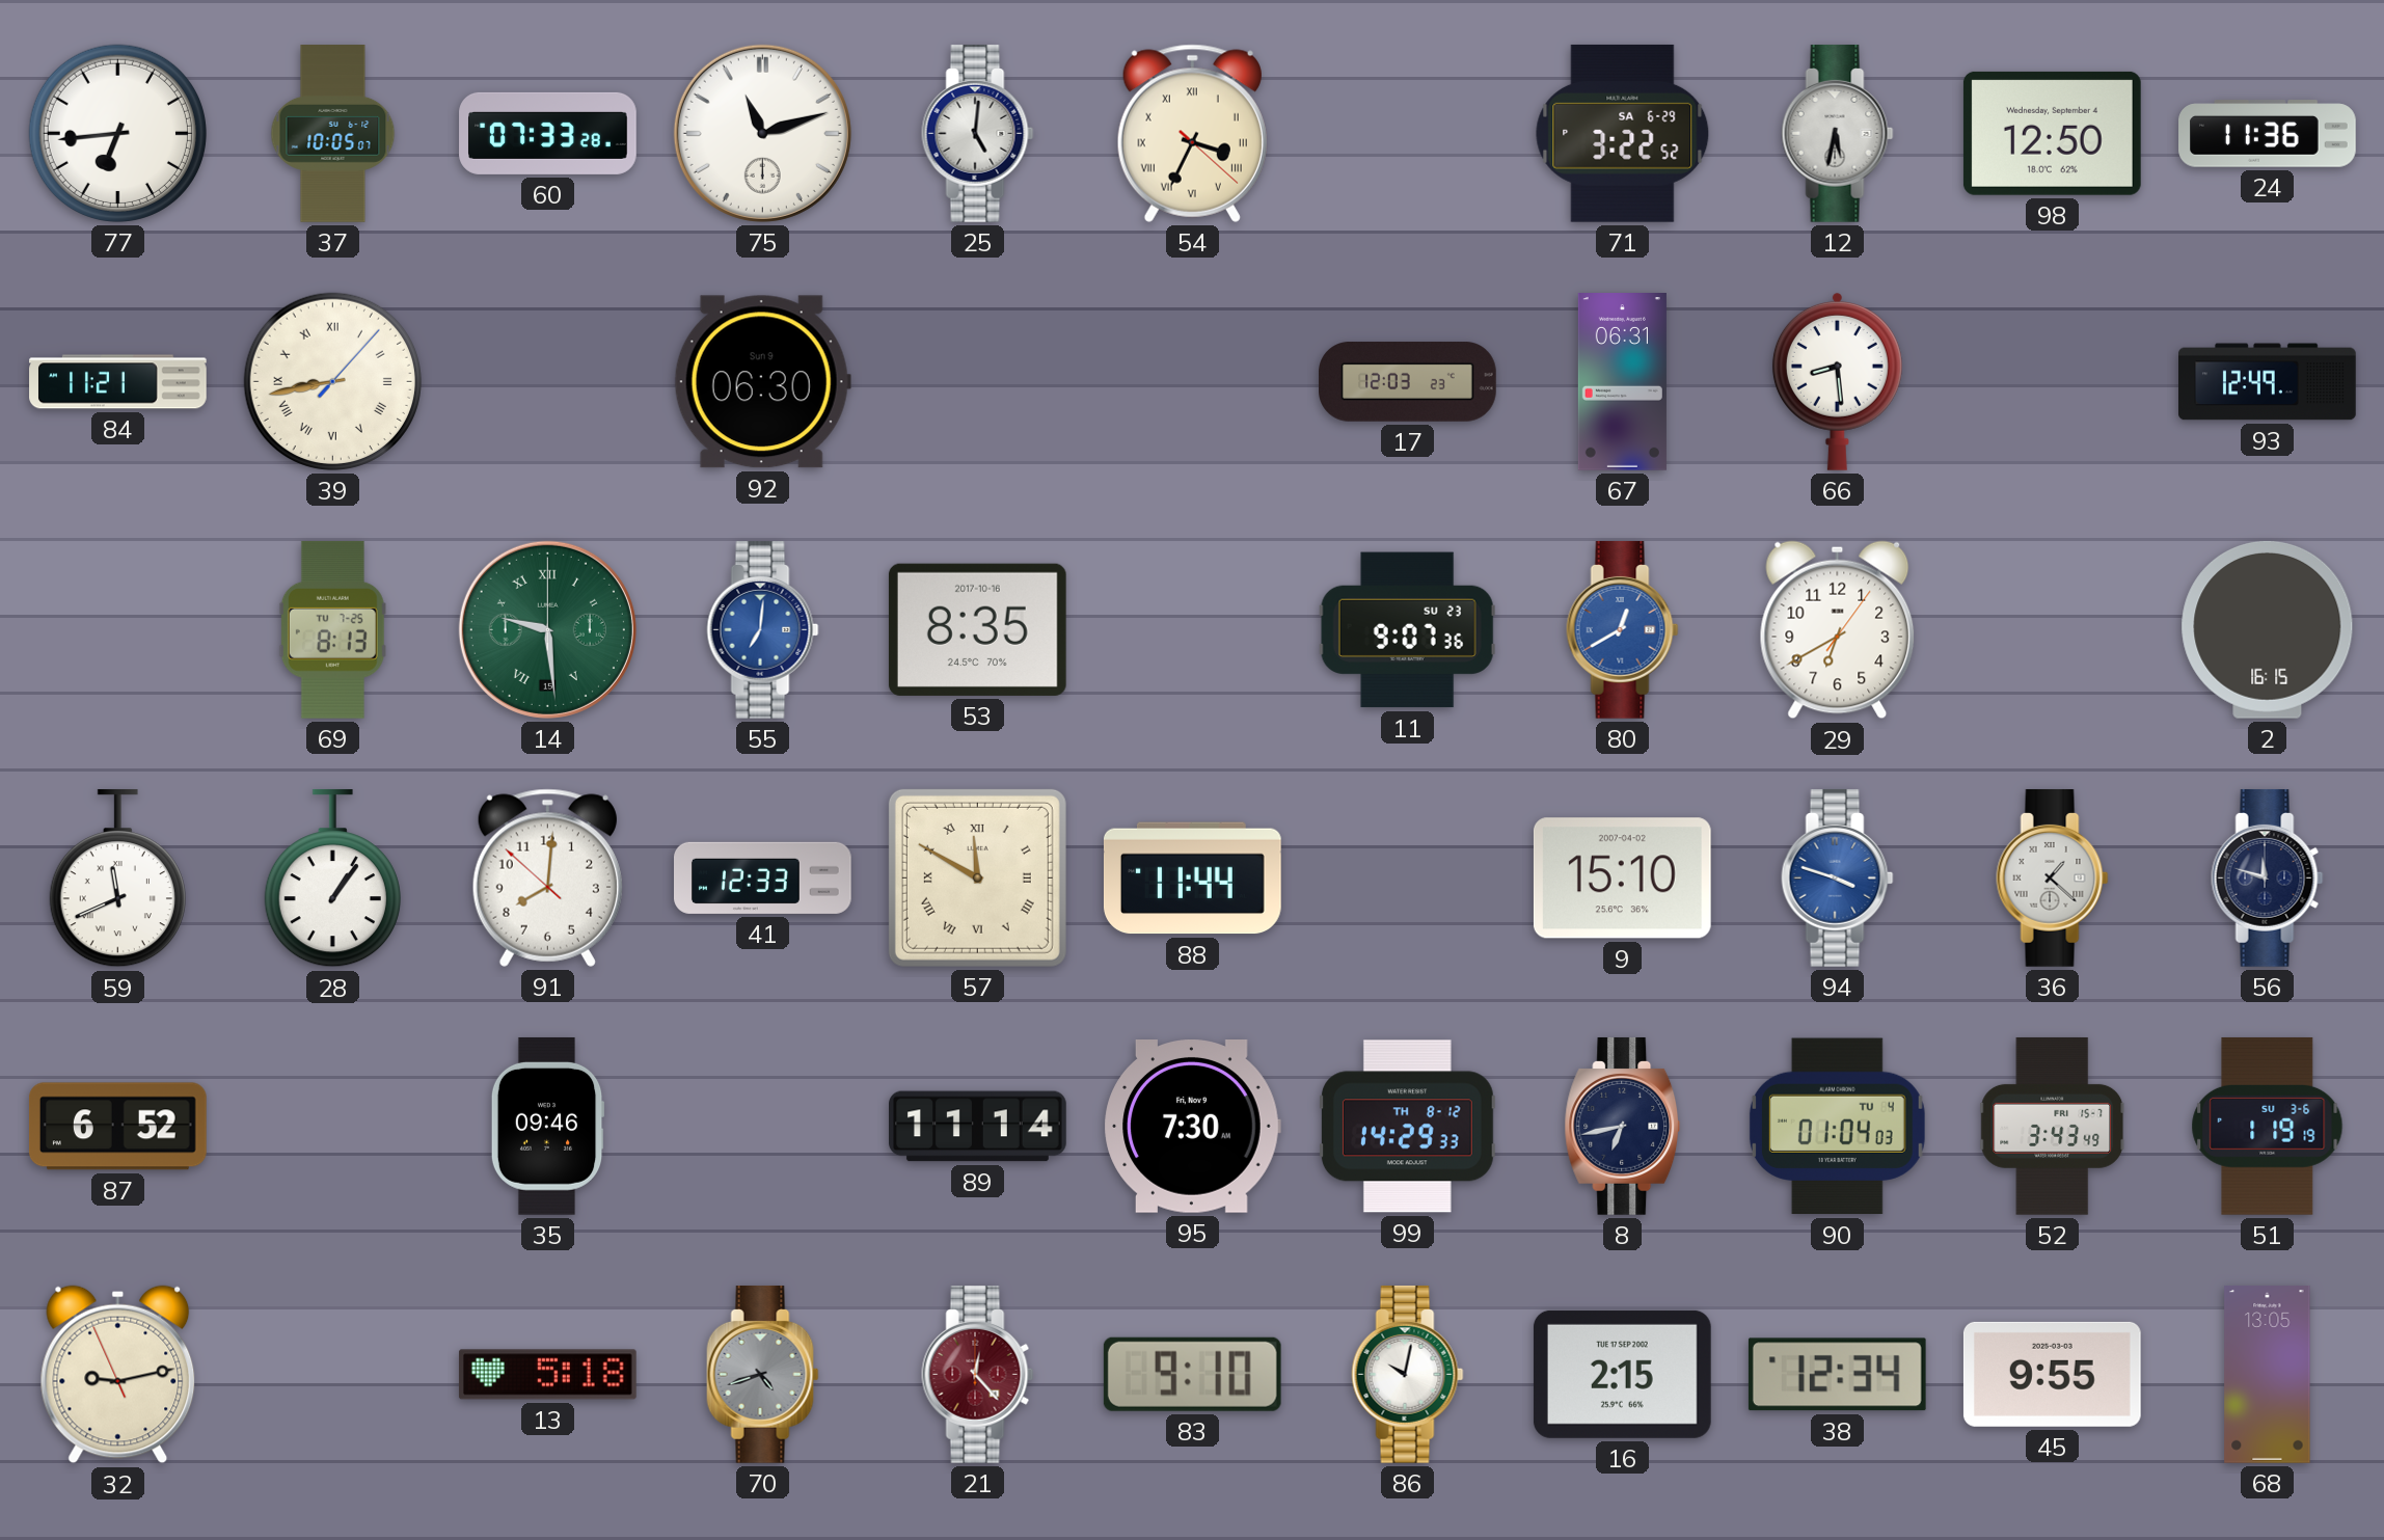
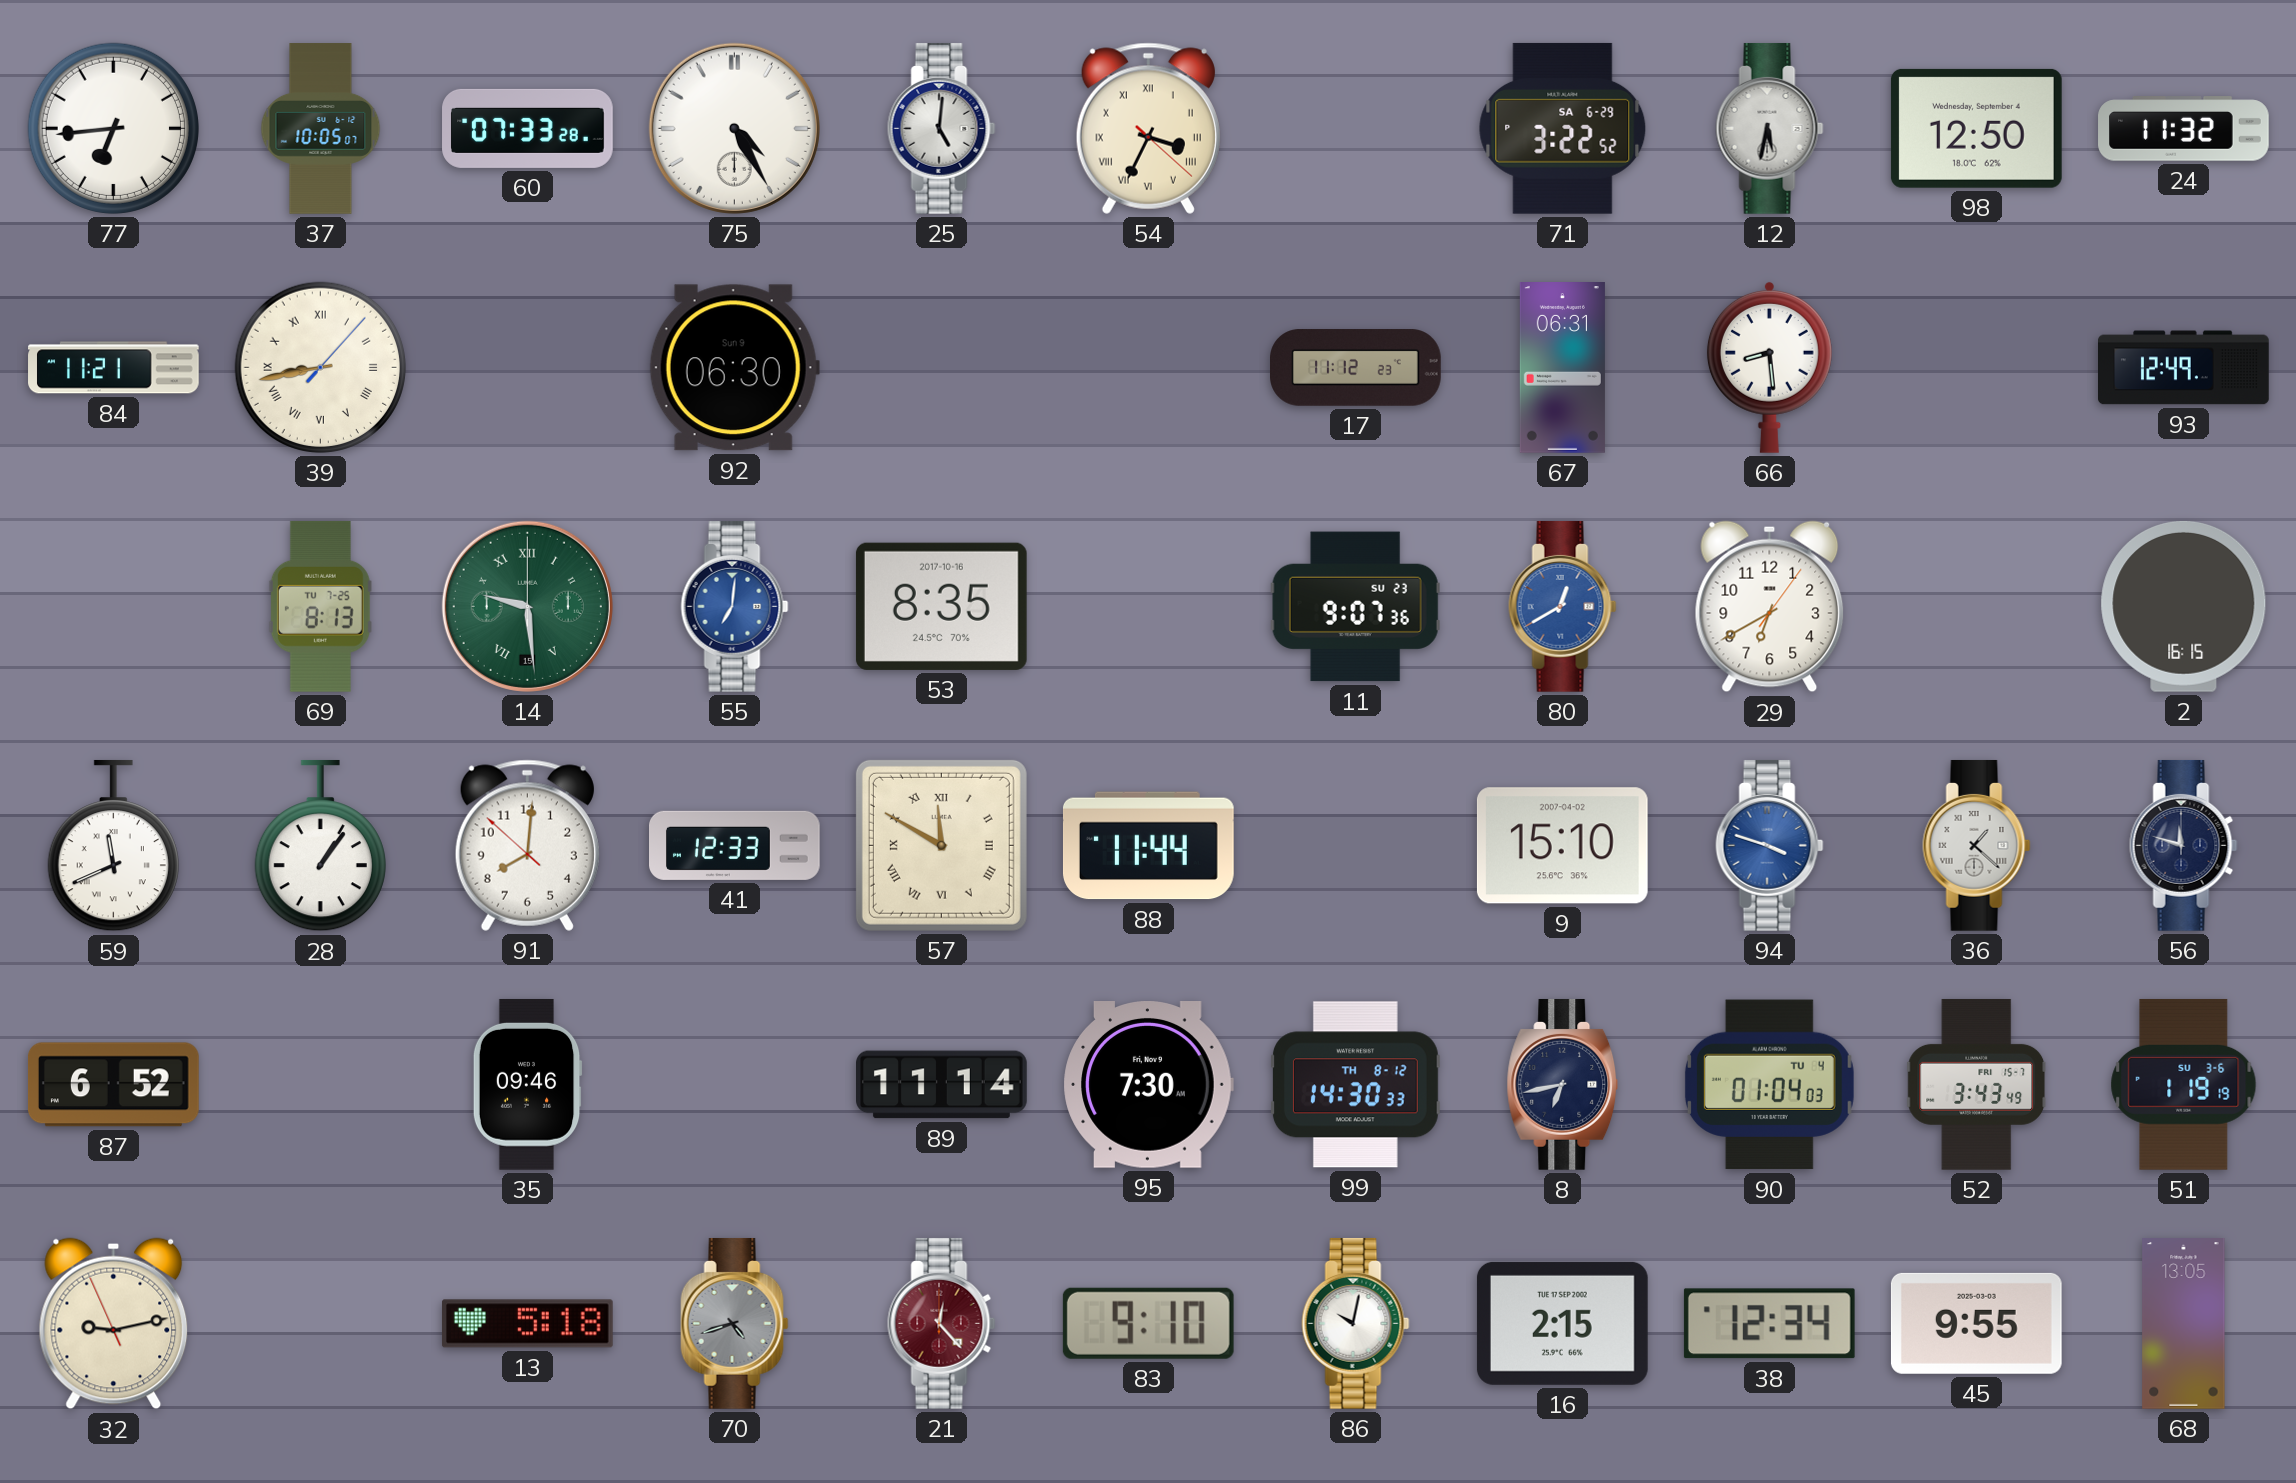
75: 11:12 -> 4:25
24: 11:36 -> 11:32
17: 12:03 -> 11:12
99: 14:29 -> 14:30
